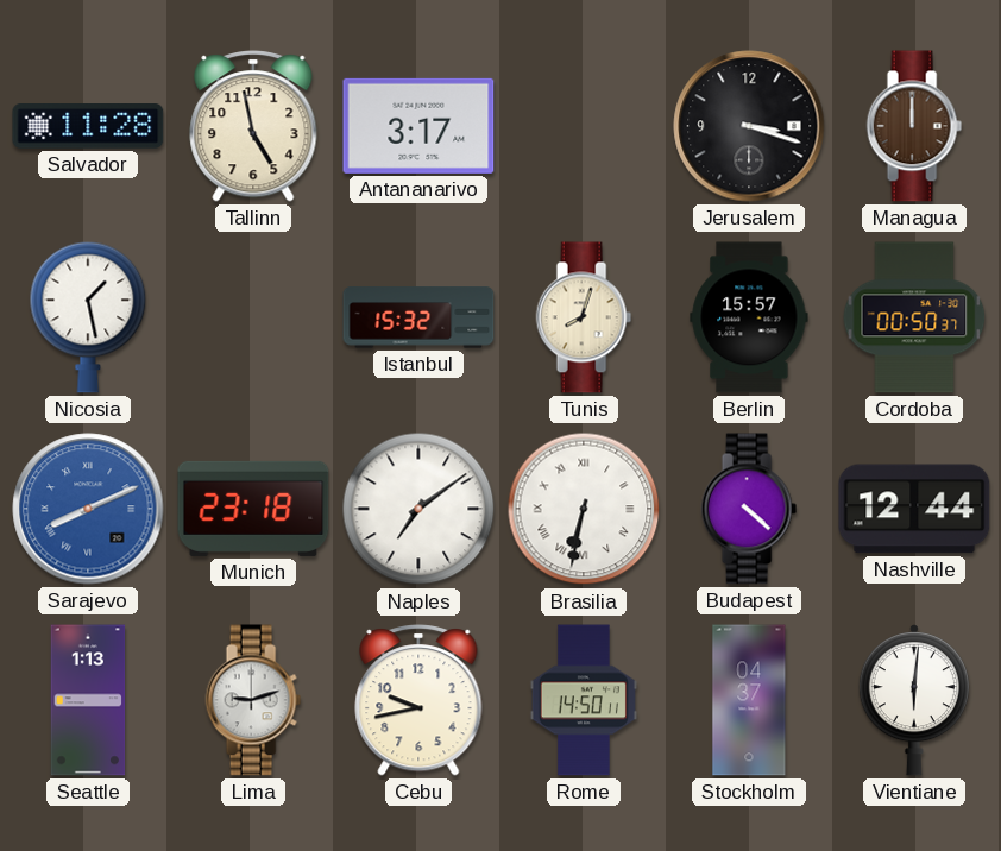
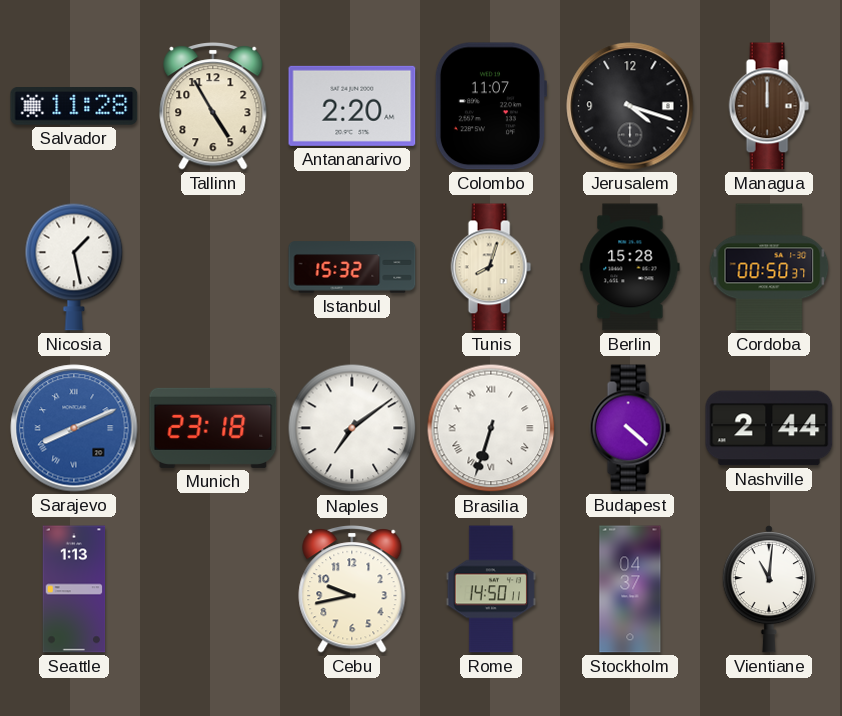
Tallinn: 4:58 -> 4:55
Antananarivo: 3:17 -> 2:20
Colombo: none -> 11:07
Jerusalem: 3:18 -> 4:18
Berlin: 15:57 -> 15:28
Brasilia: 6:32 -> 6:33
Nashville: 12:44 -> 2:44
Lima: 9:12 -> none
Vientiane: 6:01 -> 11:01
